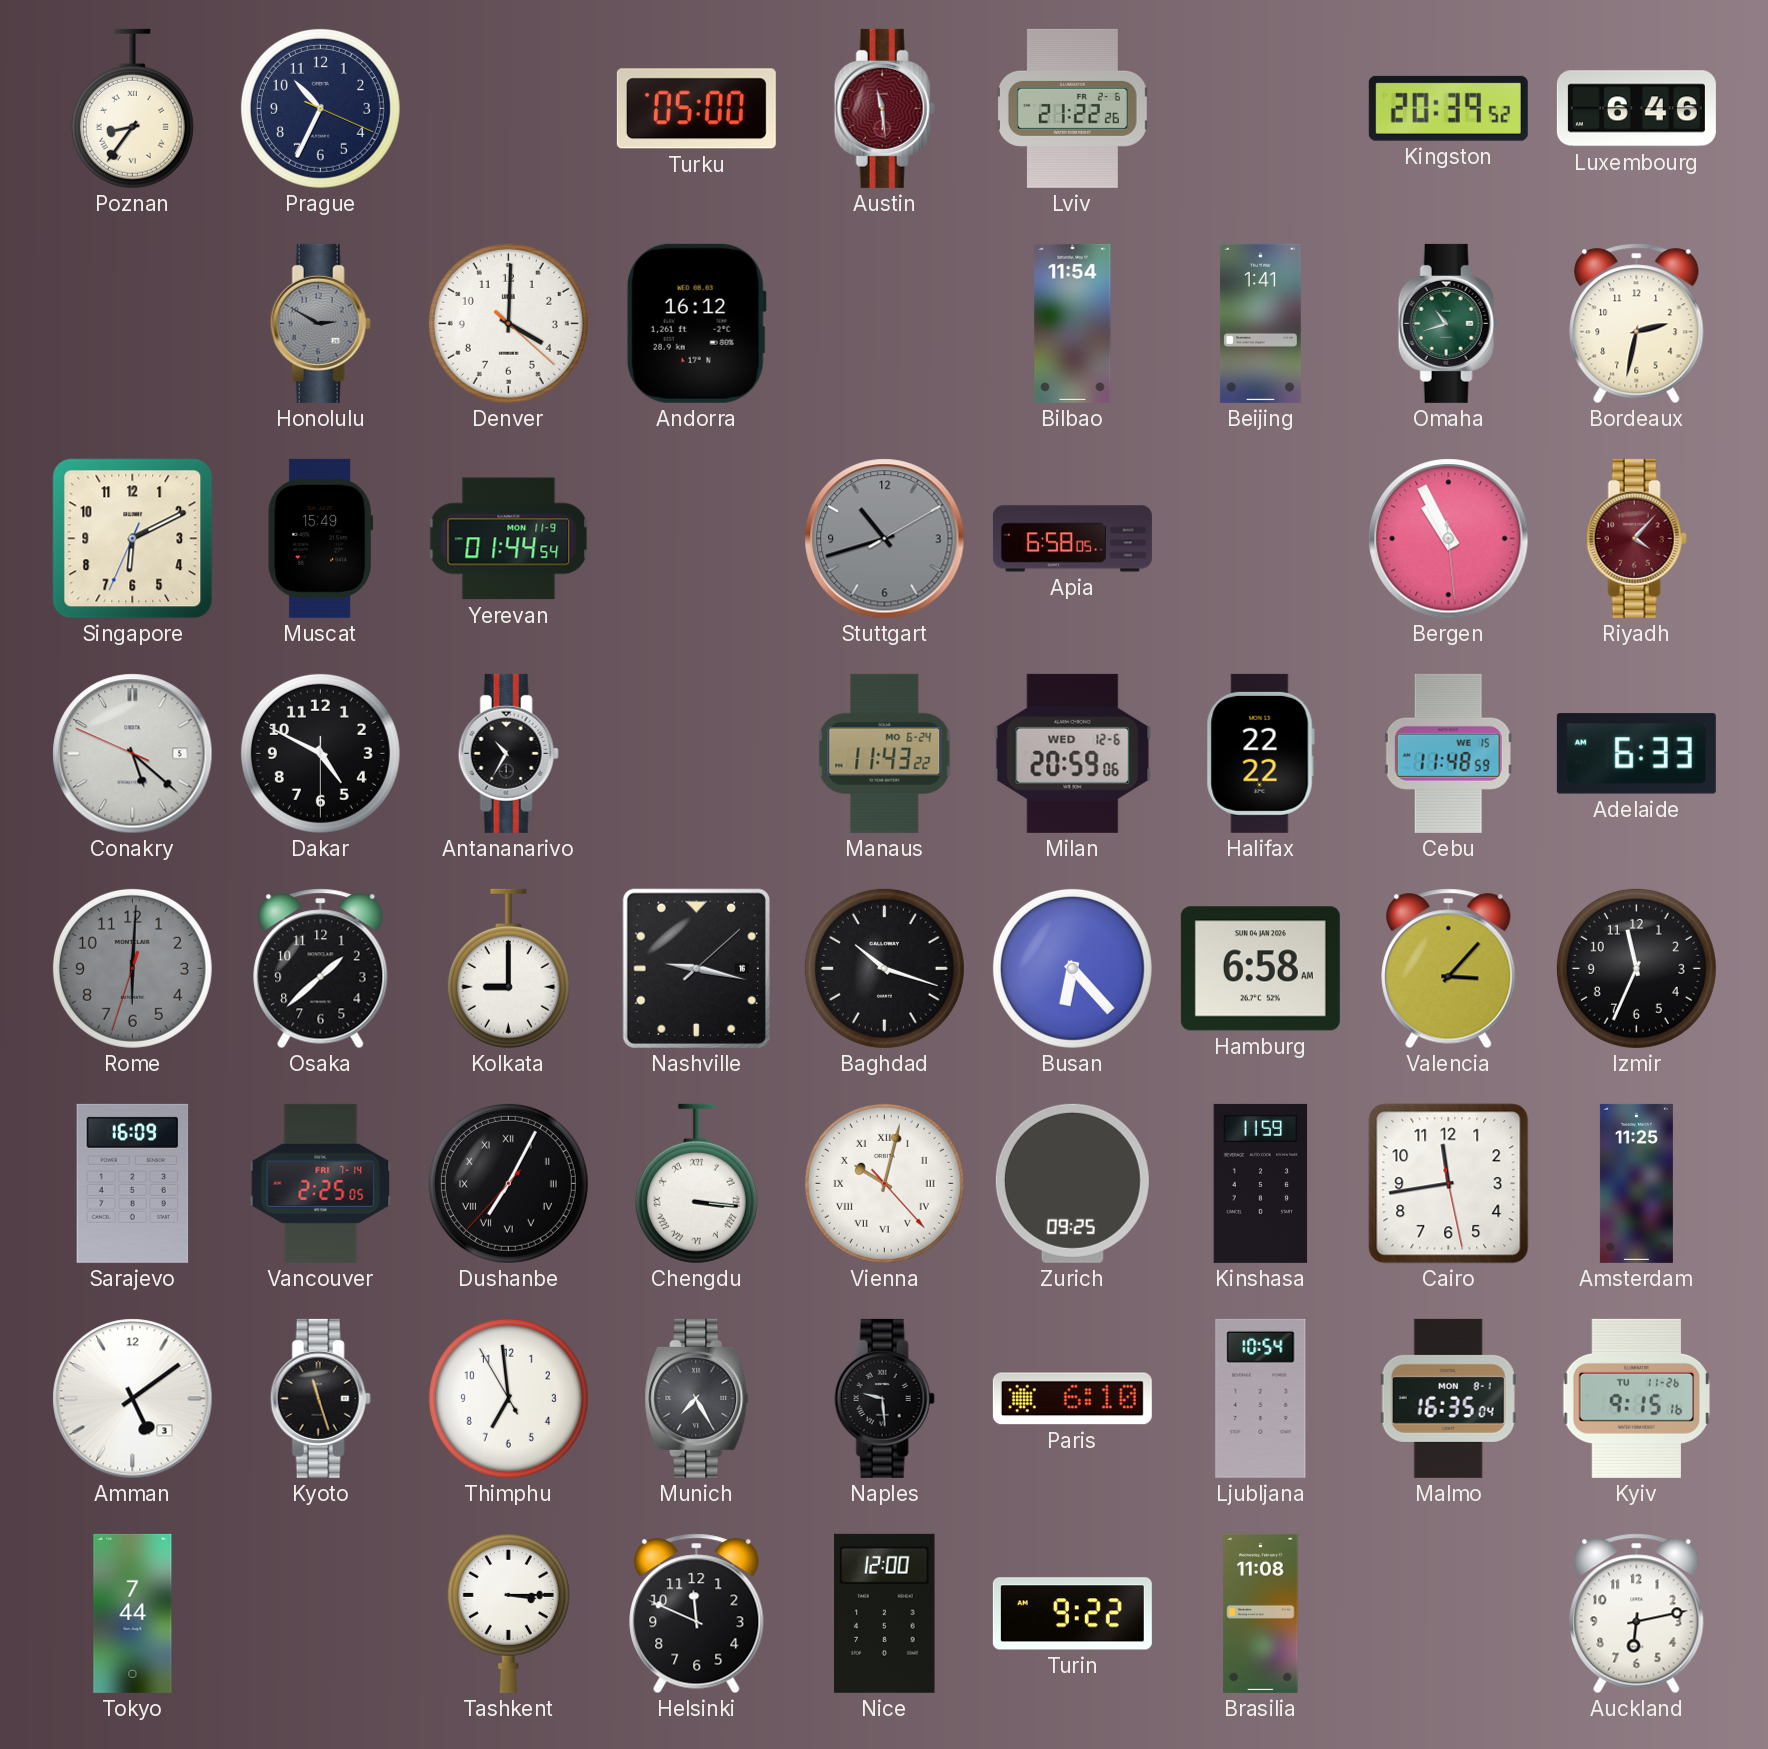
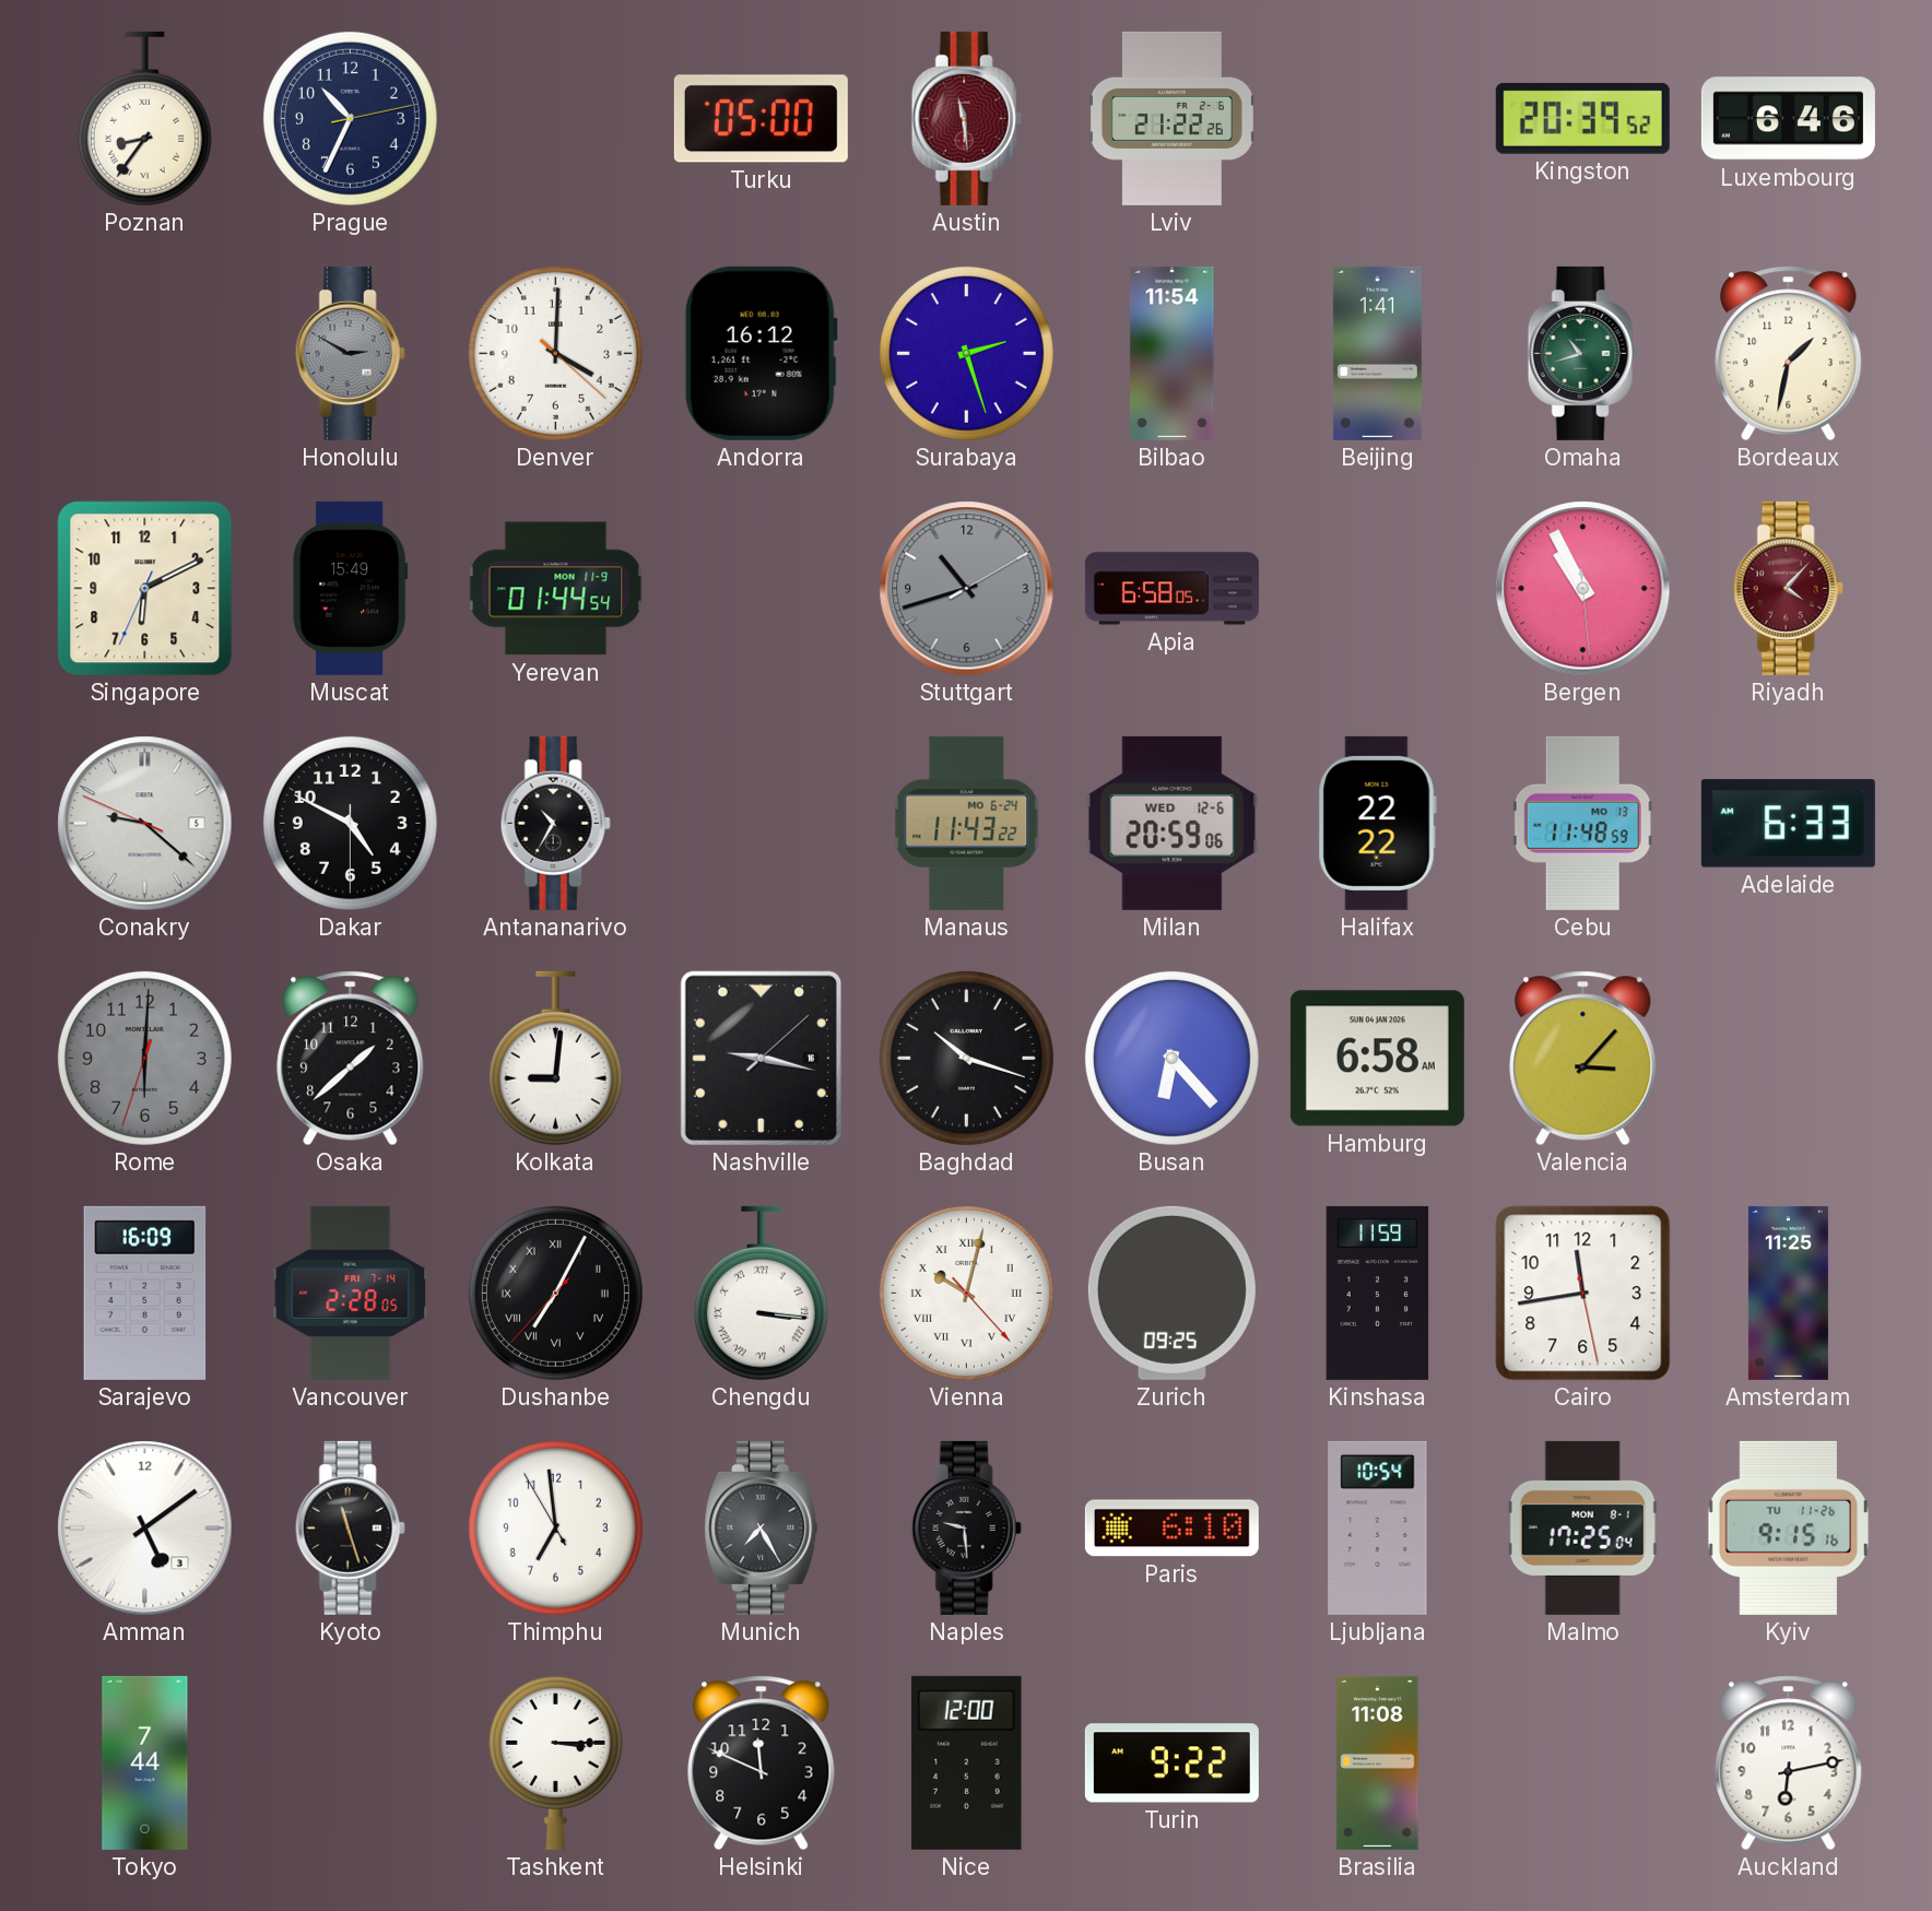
Prague: 10:34:19 -> 10:34:13
Surabaya: none -> 2:27
Bordeaux: 2:32 -> 1:32
Conakry: 5:21 -> 9:21
Cebu date: WE 15 -> MO 13
Kolkata: 9:00 -> 9:01
Izmir: 11:34 -> none
Vancouver: 2:25 -> 2:28
Malmo: 16:35 -> 17:25
